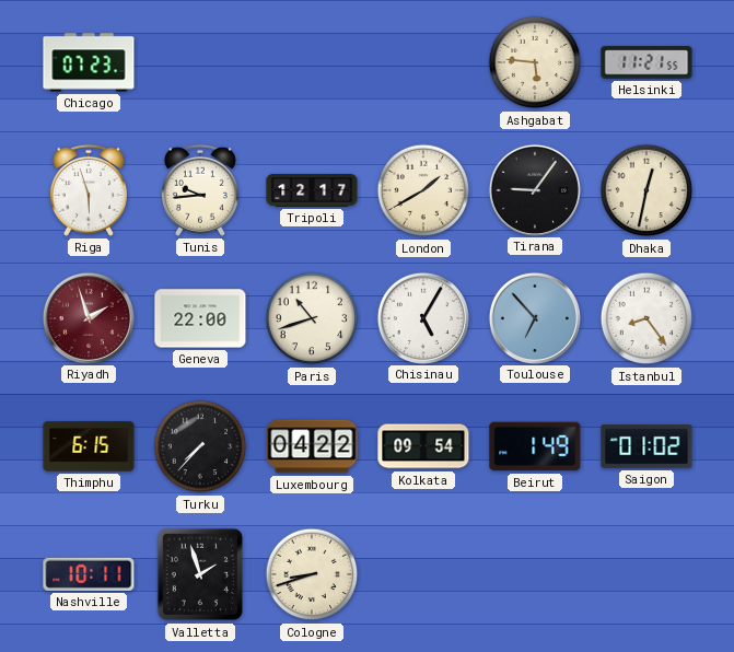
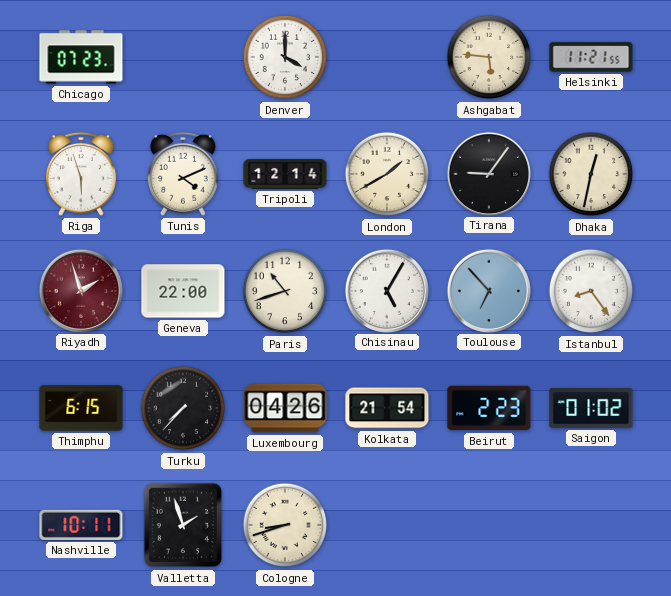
Denver: none -> 4:00
Tunis: 9:44 -> 4:11
Tripoli: 12:17 -> 12:14
Luxembourg: 04:22 -> 04:26
Kolkata: 09:54 -> 21:54
Beirut: 1:49 -> 2:23
